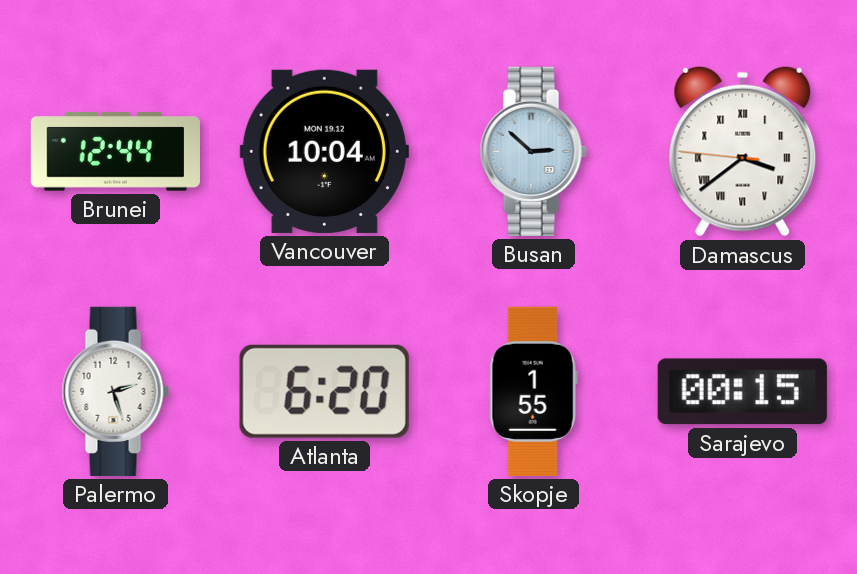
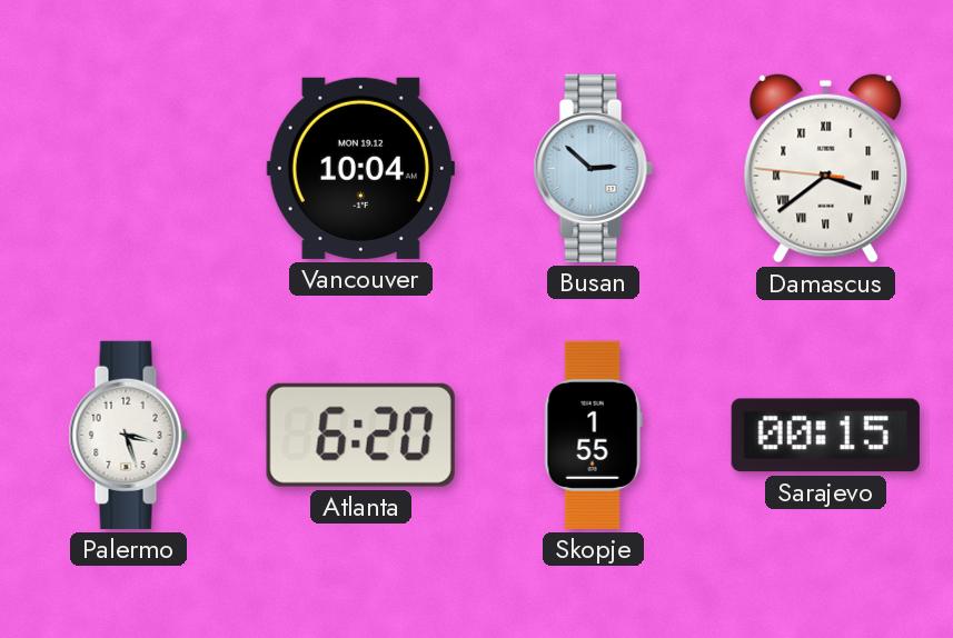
Brunei: 12:44 -> none
Palermo: 2:27 -> 3:27
